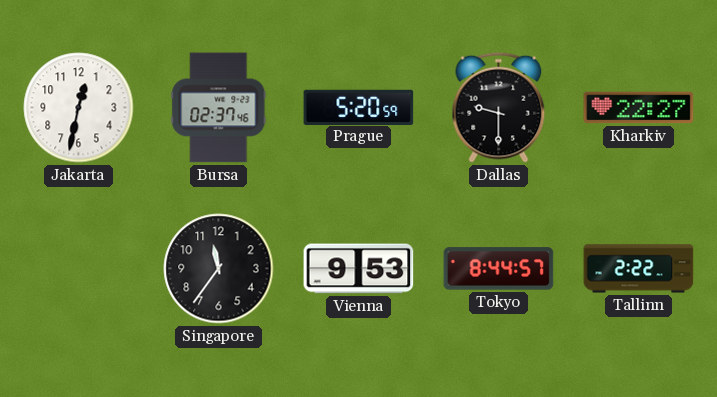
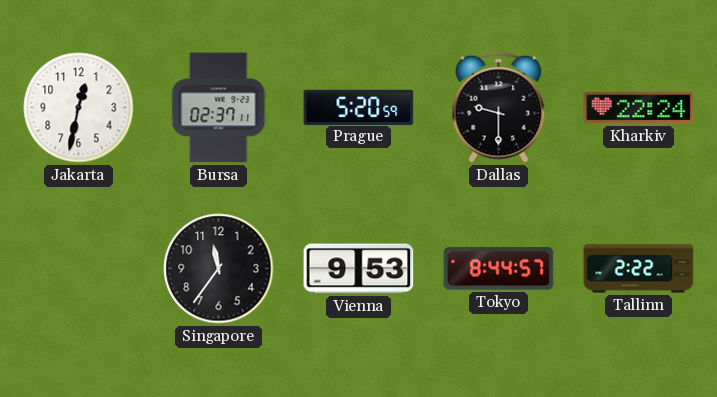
Bursa: 02:37:46 -> 02:37:11
Kharkiv: 22:27 -> 22:24
